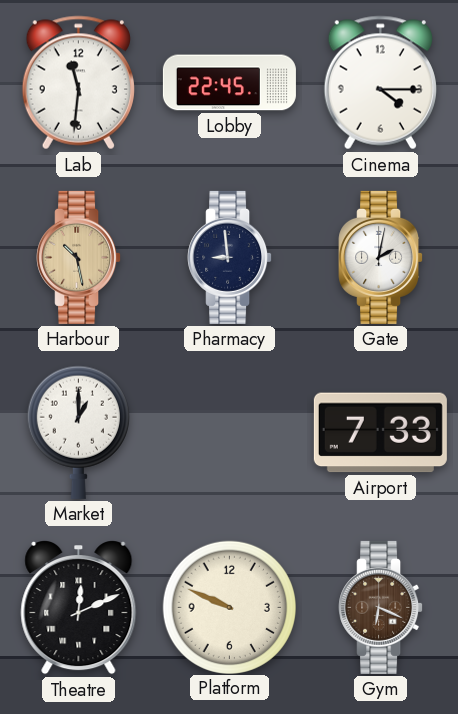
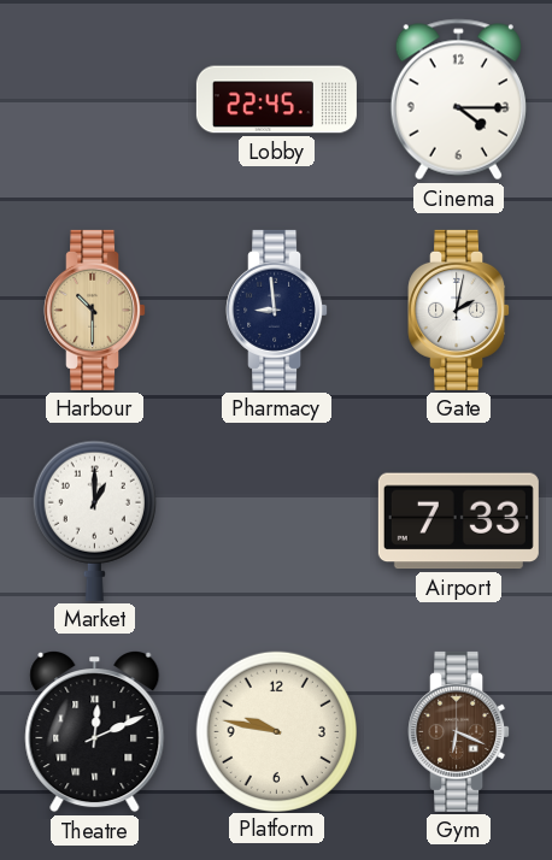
Lab: 11:31 -> none
Harbour: 10:28 -> 10:30
Platform: 9:49 -> 9:47
